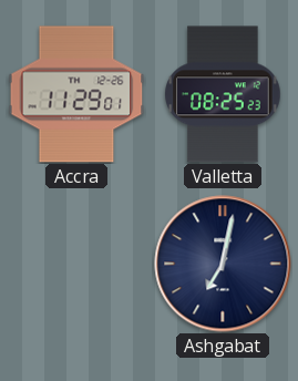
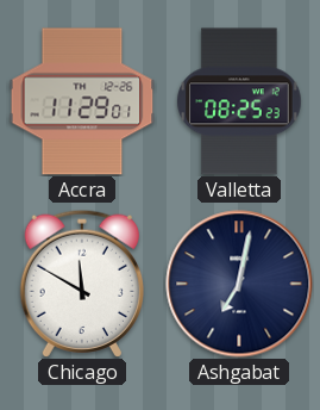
Chicago: none -> 11:50
